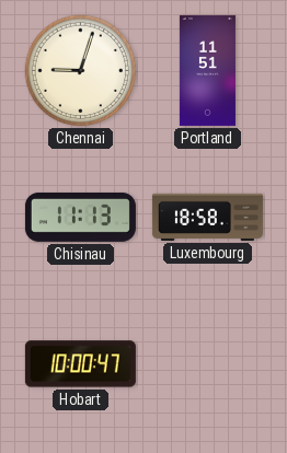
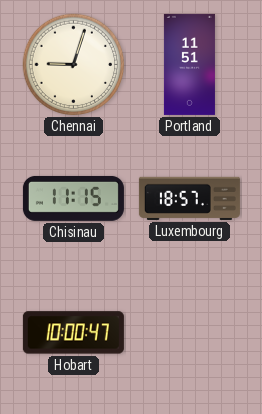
Chisinau: 11:13 -> 11:15
Luxembourg: 18:58 -> 18:57
